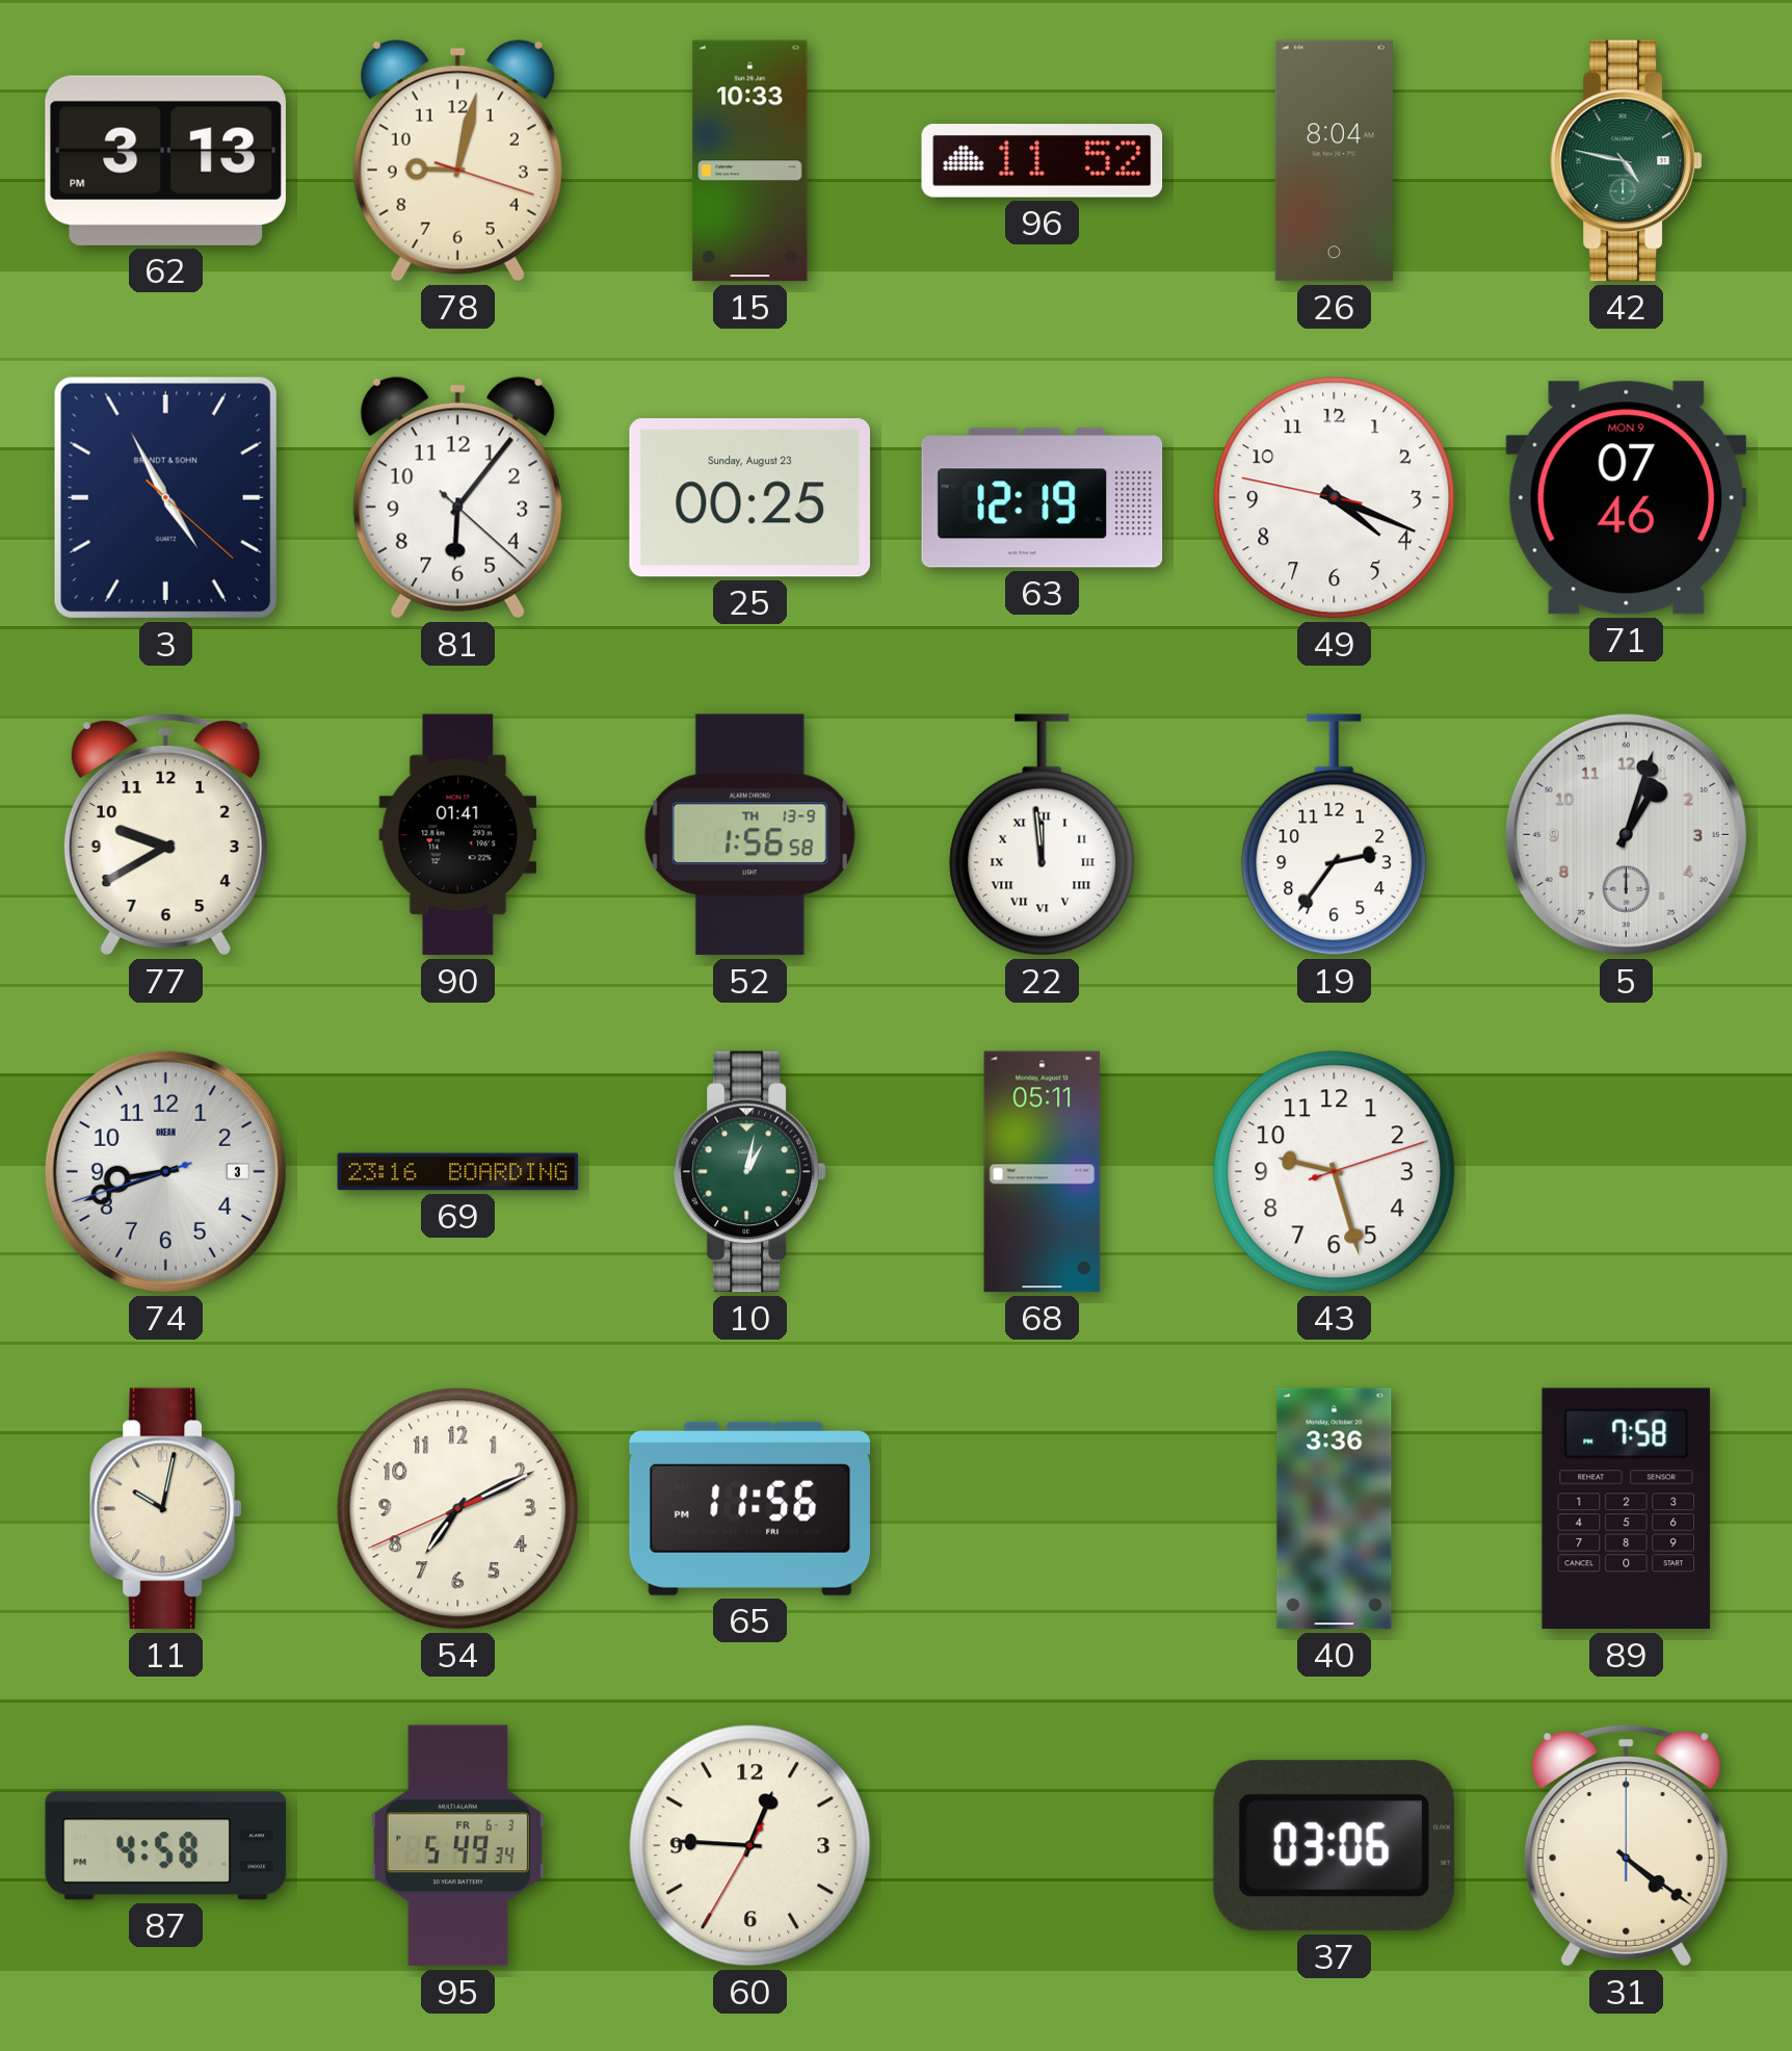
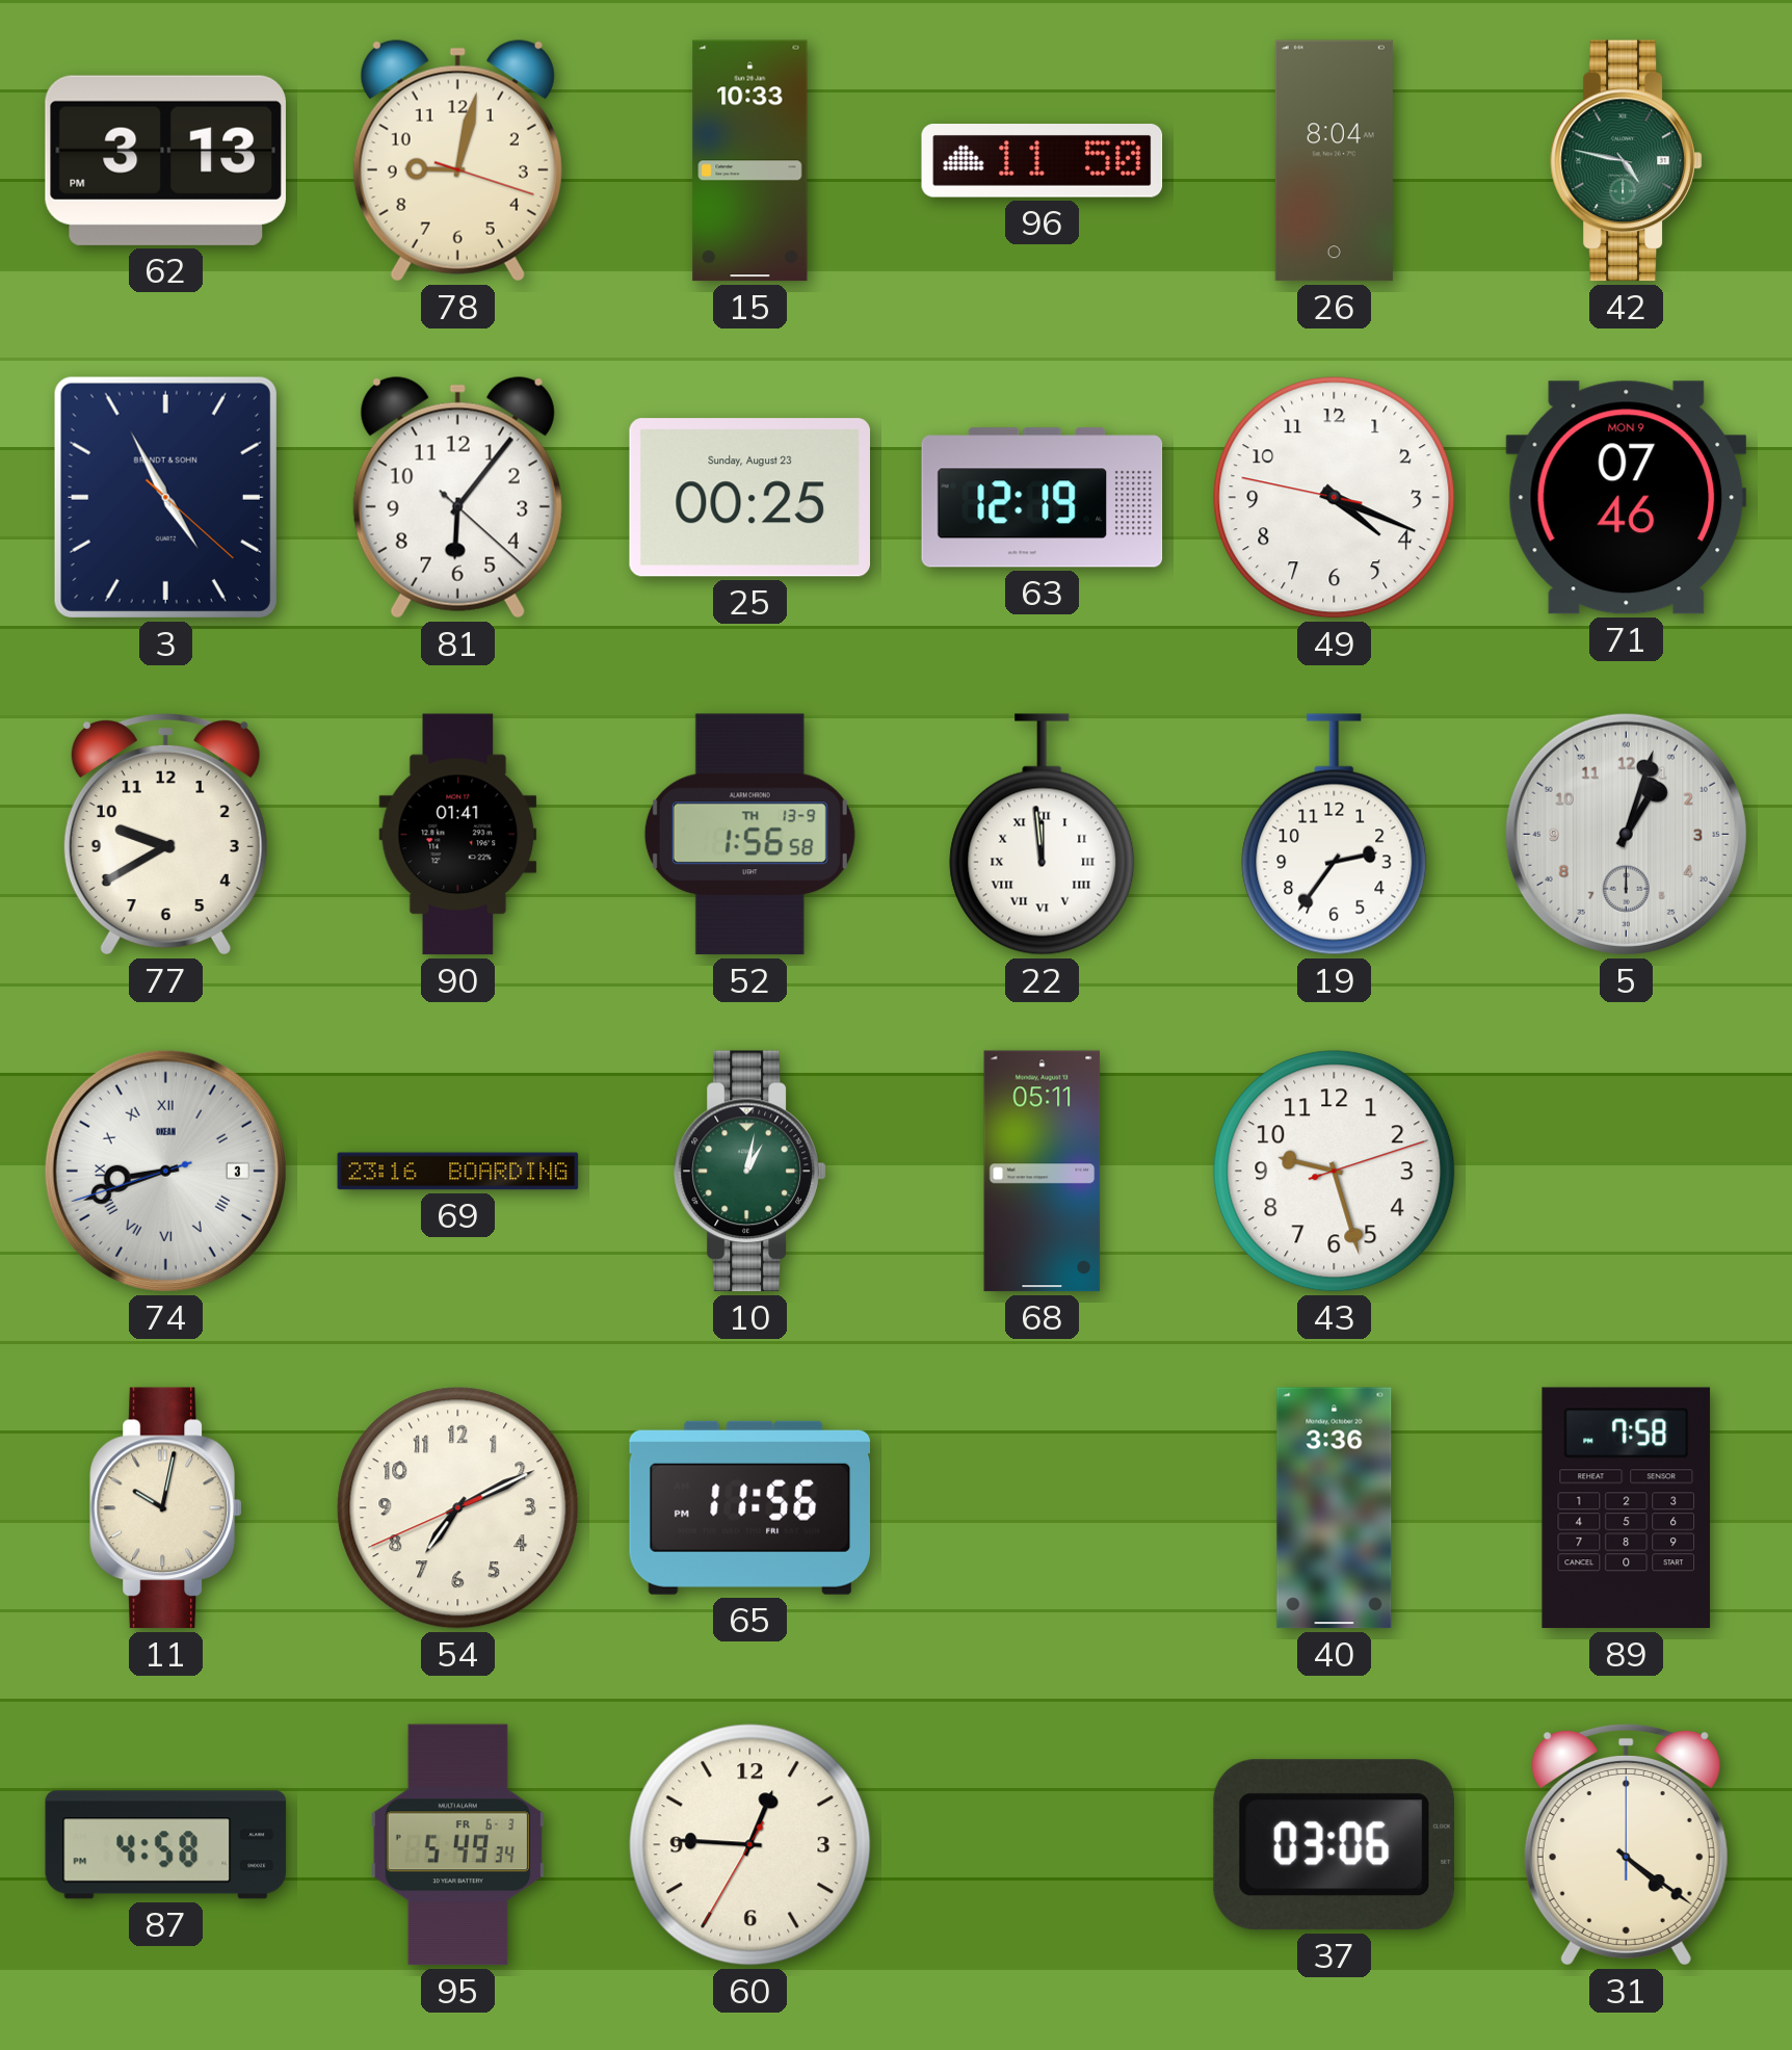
96: 11:52 -> 11:50
74 numerals: Arabic -> Roman
